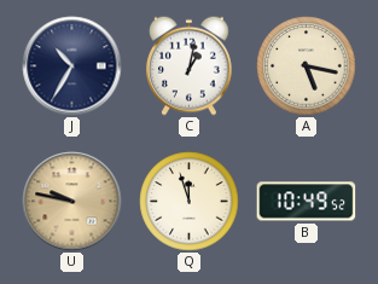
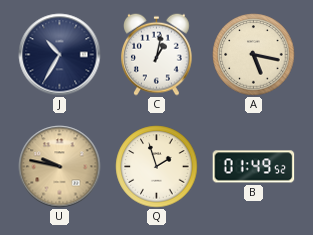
Q: 11:57 -> 1:57
B: 10:49 -> 01:49
